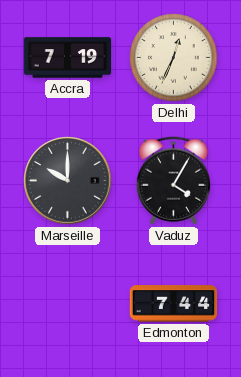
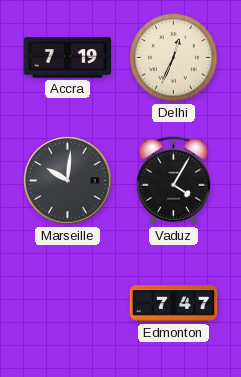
Marseille: 10:00 -> 10:01
Edmonton: 7:44 -> 7:47
